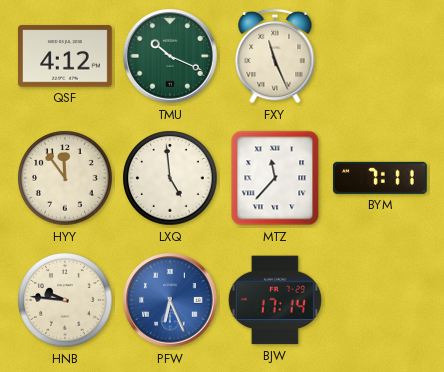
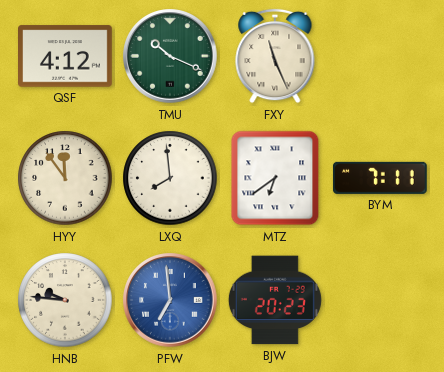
LXQ: 4:59 -> 7:59
MTZ: 11:37 -> 6:39
PFW: 6:26 -> 6:59
BJW: 17:14 -> 20:23
